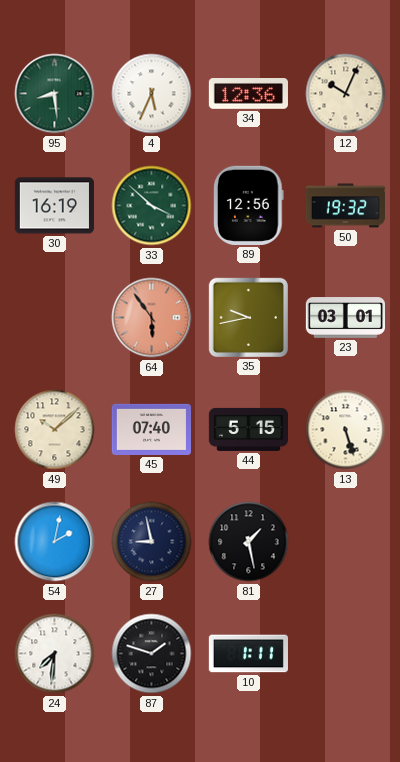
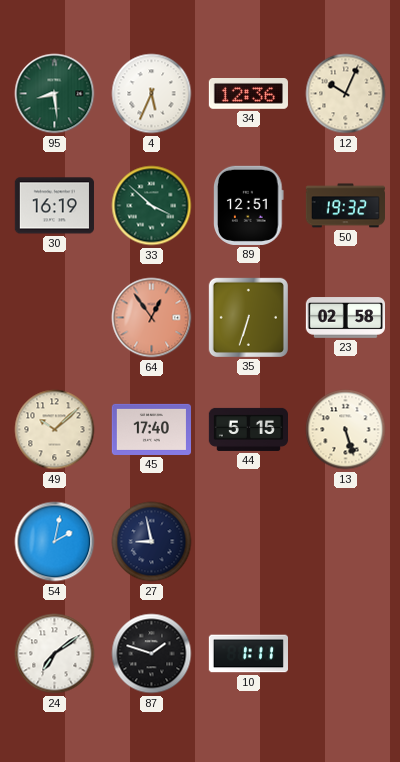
89: 12:56 -> 12:51
64: 5:54 -> 12:54
35: 9:43 -> 6:33
23: 03:01 -> 02:58
45: 07:40 -> 17:40
81: 1:28 -> none
24: 7:31 -> 7:09
